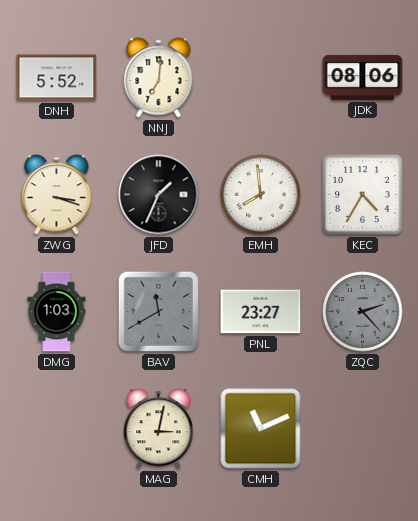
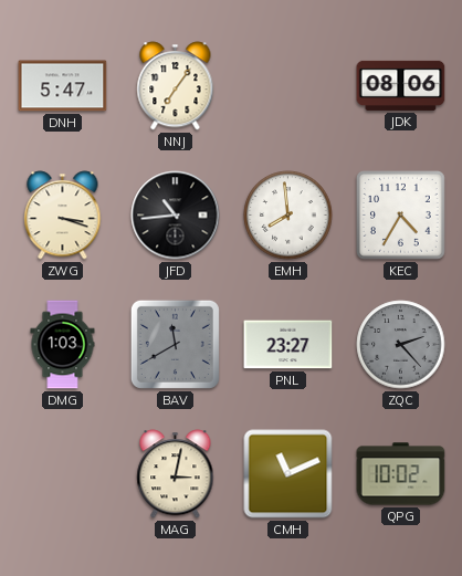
DNH: 5:52 -> 5:47
NNJ: 7:01 -> 7:06
JFD: 1:34 -> 10:44
QPG: none -> 10:02
